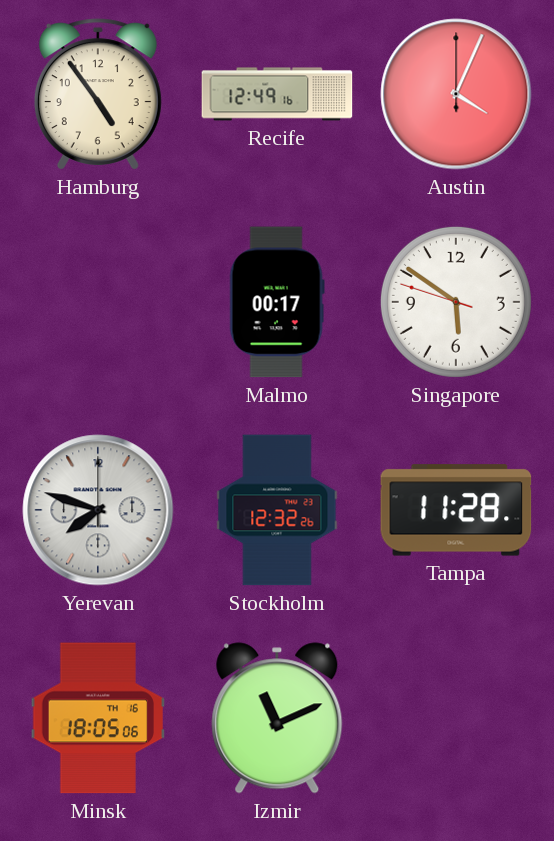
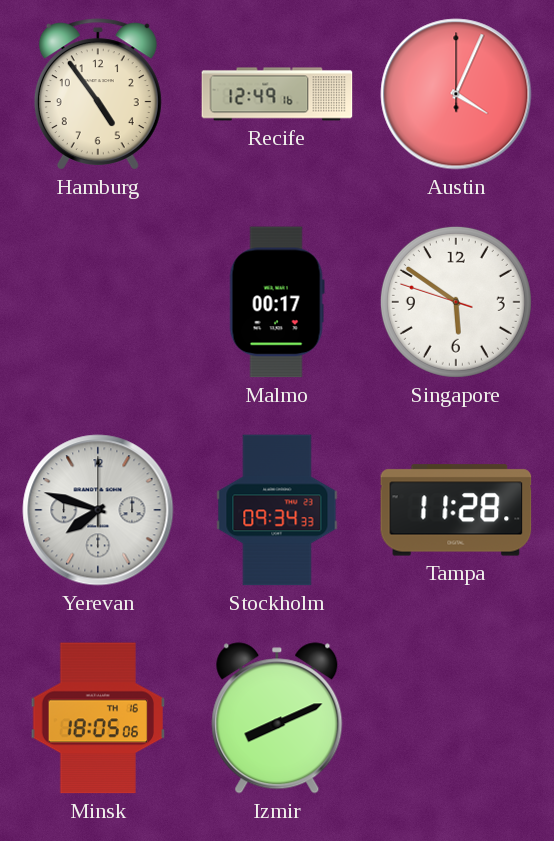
Stockholm: 12:32 -> 09:34
Izmir: 11:11 -> 8:11
